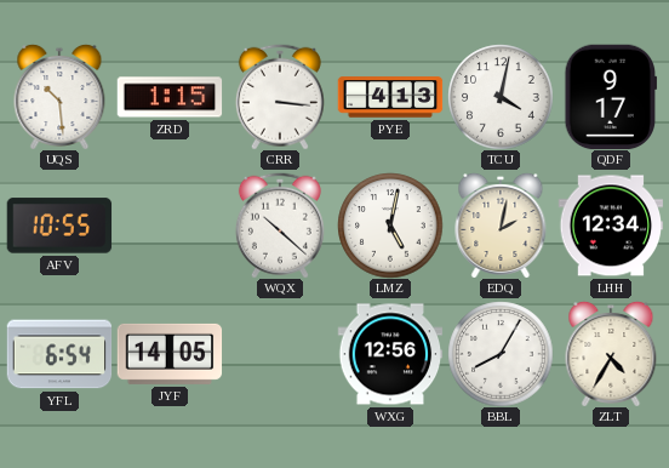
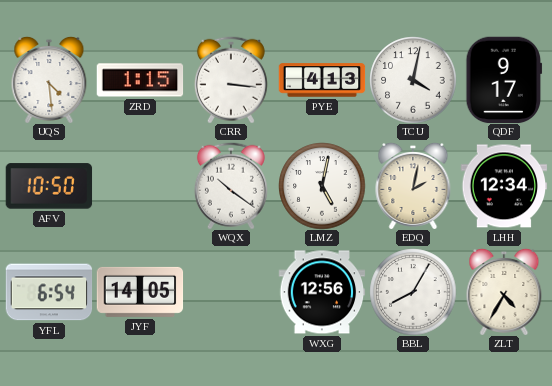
UQS: 10:29 -> 4:29
AFV: 10:55 -> 10:50
WQX: 10:22 -> 10:21
